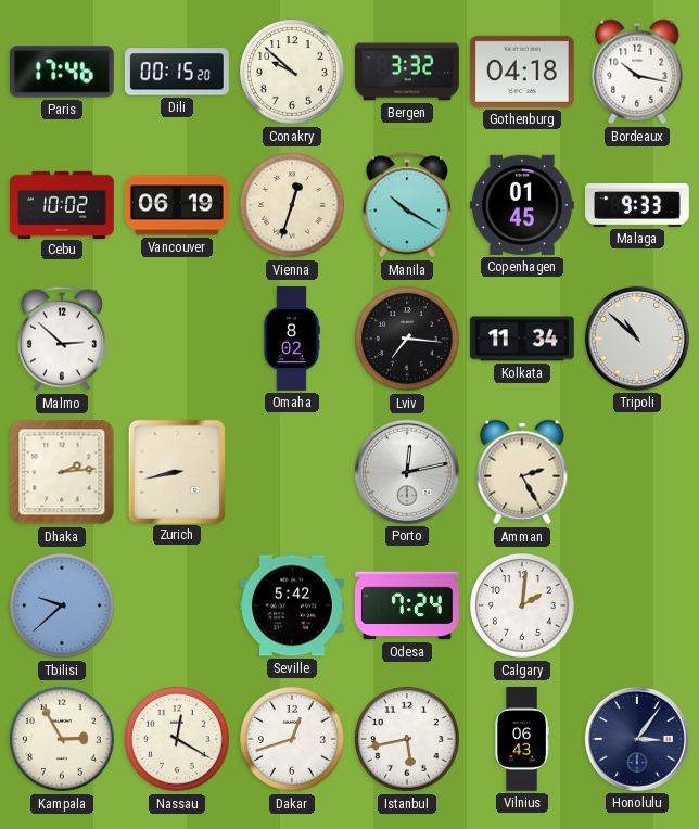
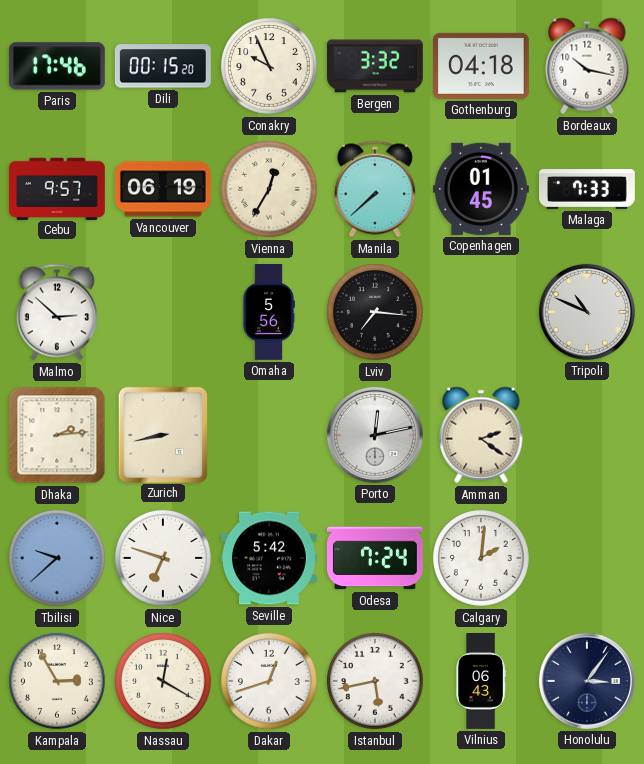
Conakry: 9:52 -> 9:56
Cebu: 10:02 -> 9:57
Vienna: 12:33 -> 12:35
Manila: 10:20 -> 7:38
Malaga: 9:33 -> 7:33
Omaha: 8:02 -> 5:56
Kolkata: 11:34 -> none
Tripoli: 10:52 -> 10:49
Amman: 2:25 -> 2:21
Nice: none -> 6:48
